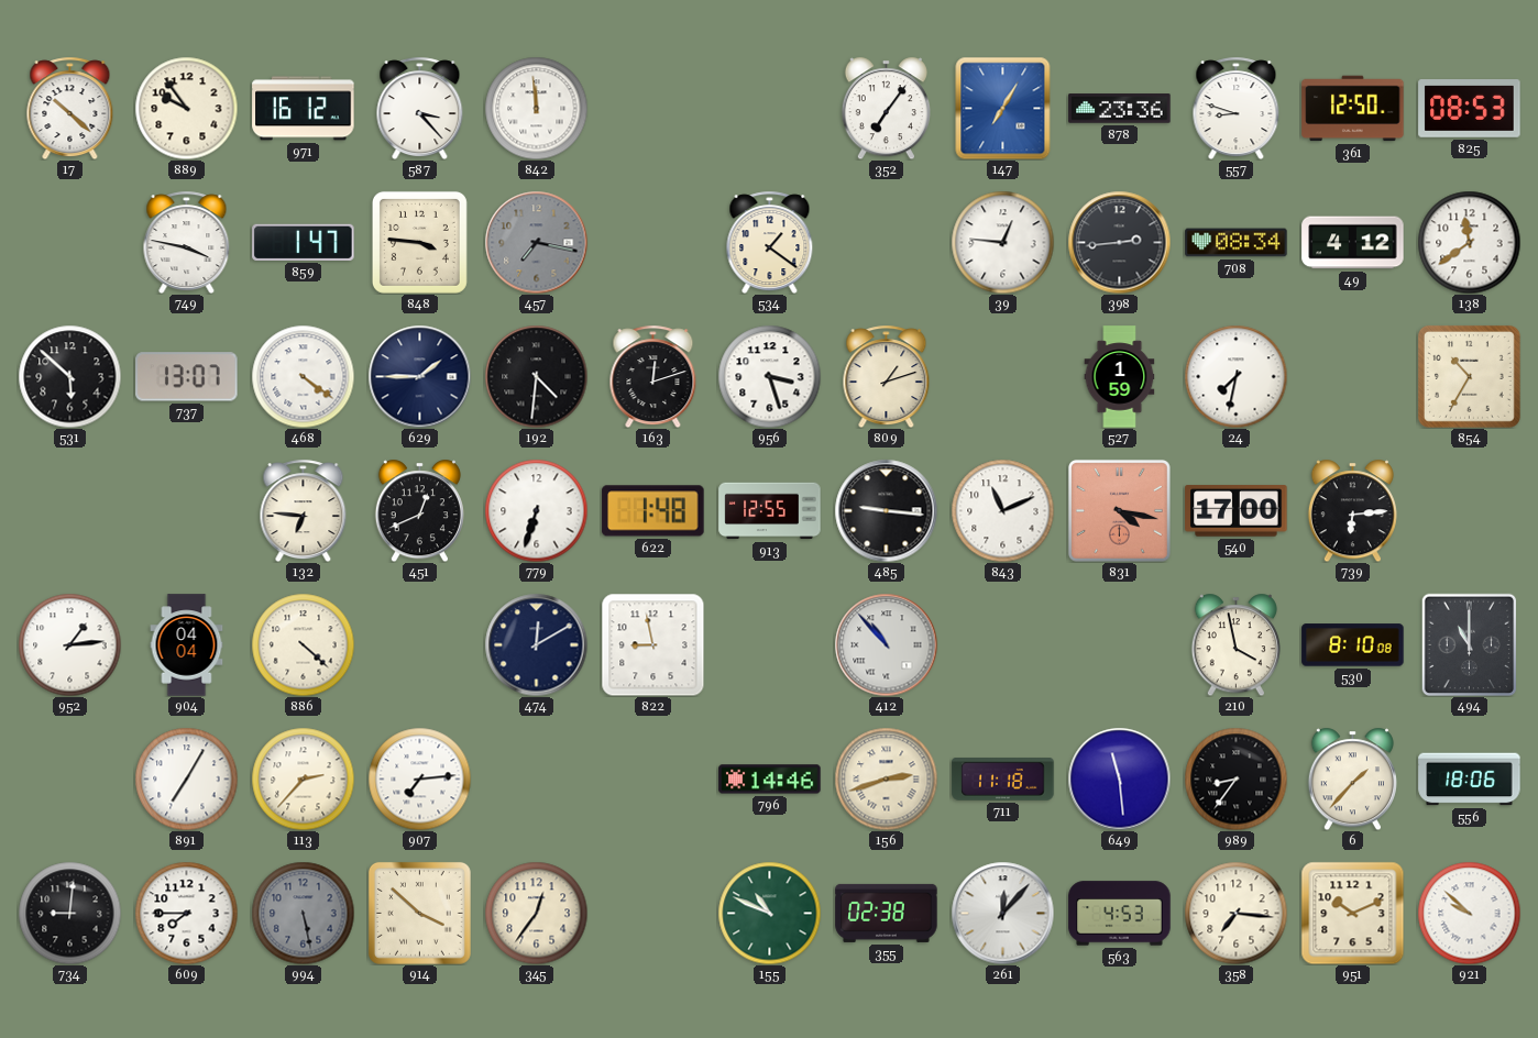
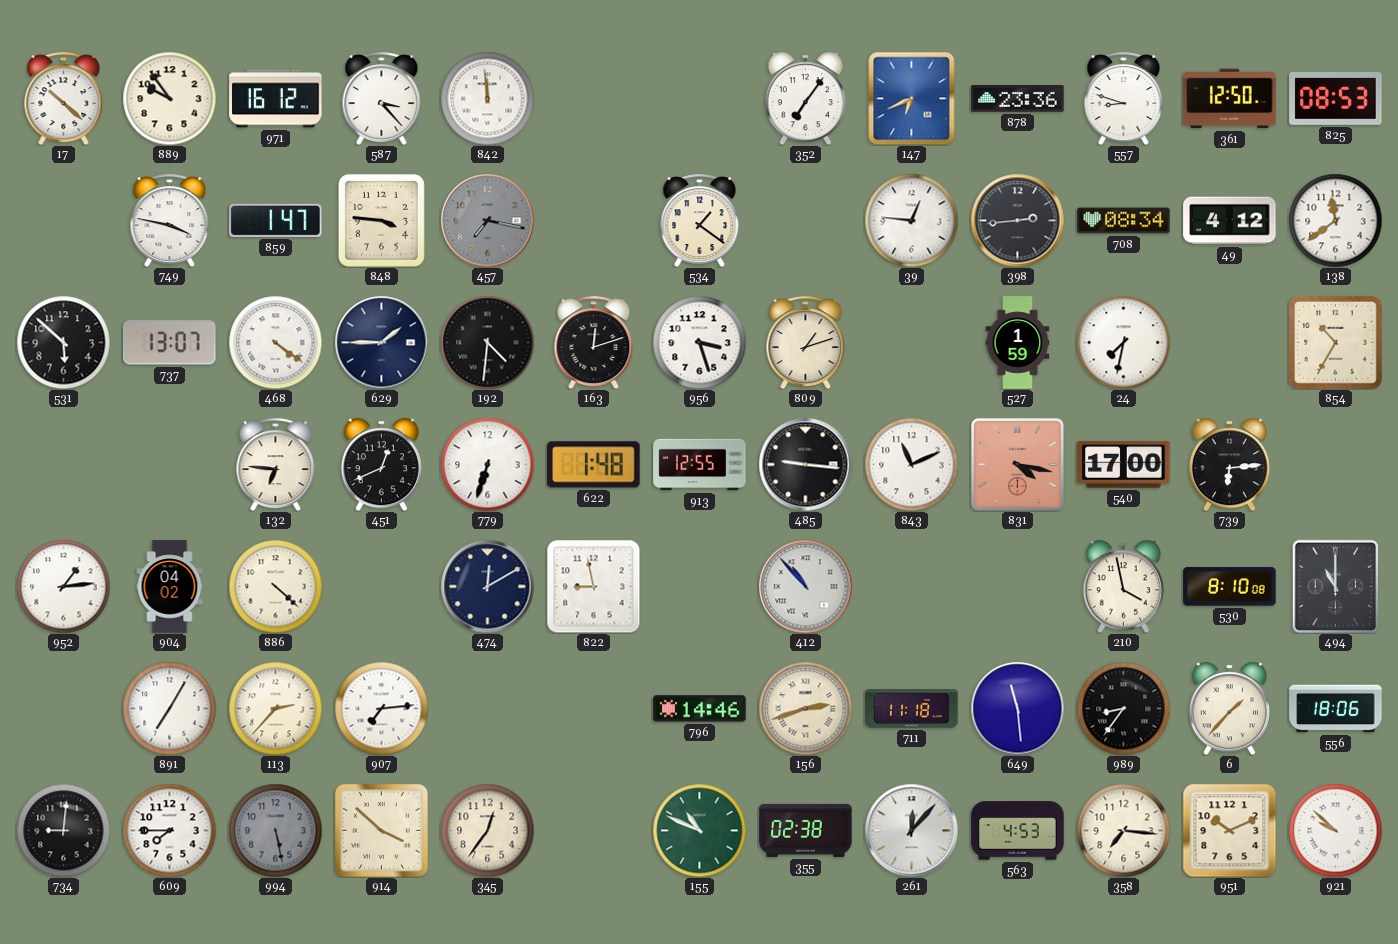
147: 7:05 -> 6:41
904: 04:04 -> 04:02
